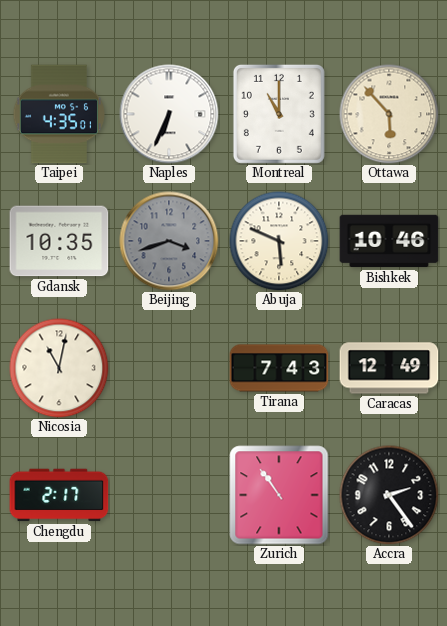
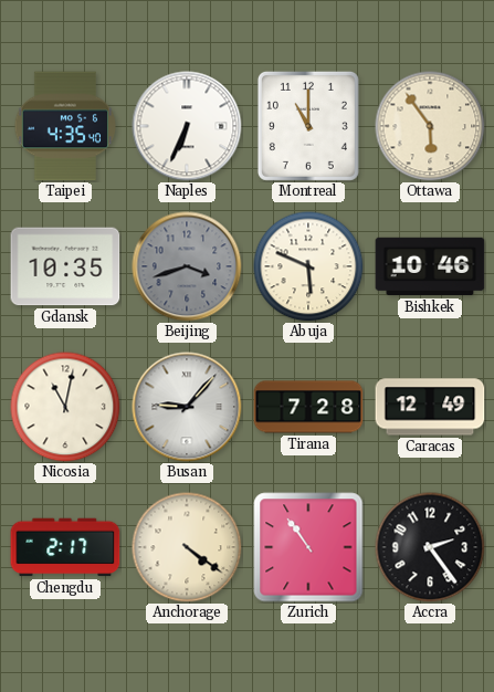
Taipei: 4:35:01 -> 4:35:40
Ottawa: 5:53 -> 5:54
Busan: none -> 9:07
Tirana: 7:43 -> 7:28
Anchorage: none -> 4:21
